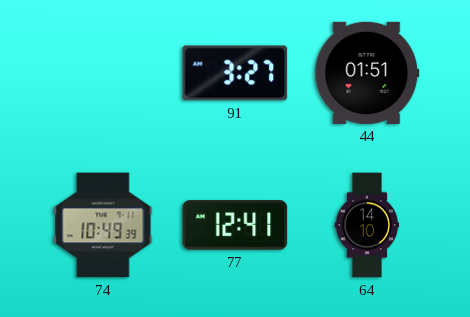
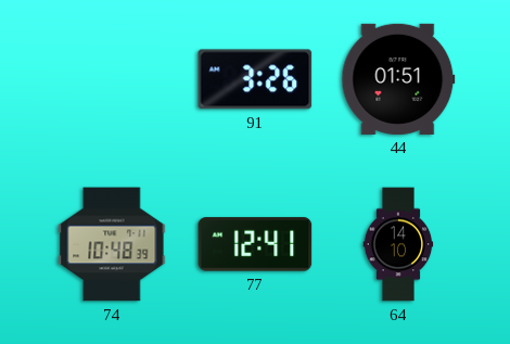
91: 3:27 -> 3:26
74: 10:49 -> 10:48
